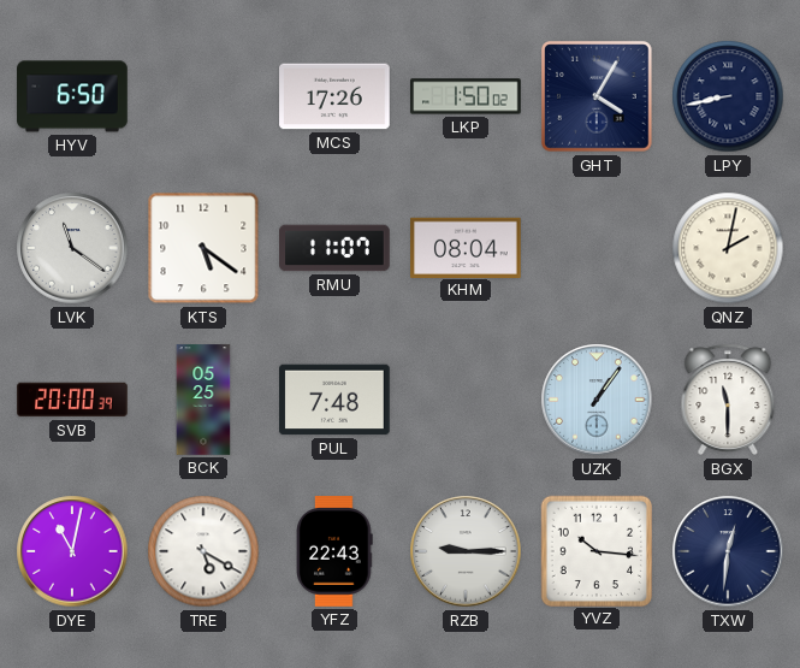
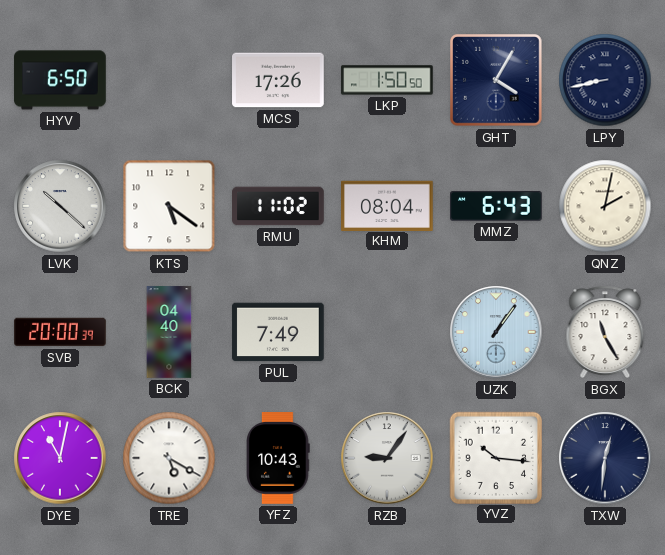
LKP: 1:50:02 -> 1:50:50
LVK: 11:21 -> 10:22
RMU: 11:07 -> 11:02
MMZ: none -> 6:43
BCK: 05:25 -> 04:40
PUL: 7:48 -> 7:49
BGX: 11:30 -> 11:25
YFZ: 22:43 -> 10:43
RZB: 9:15 -> 9:06
